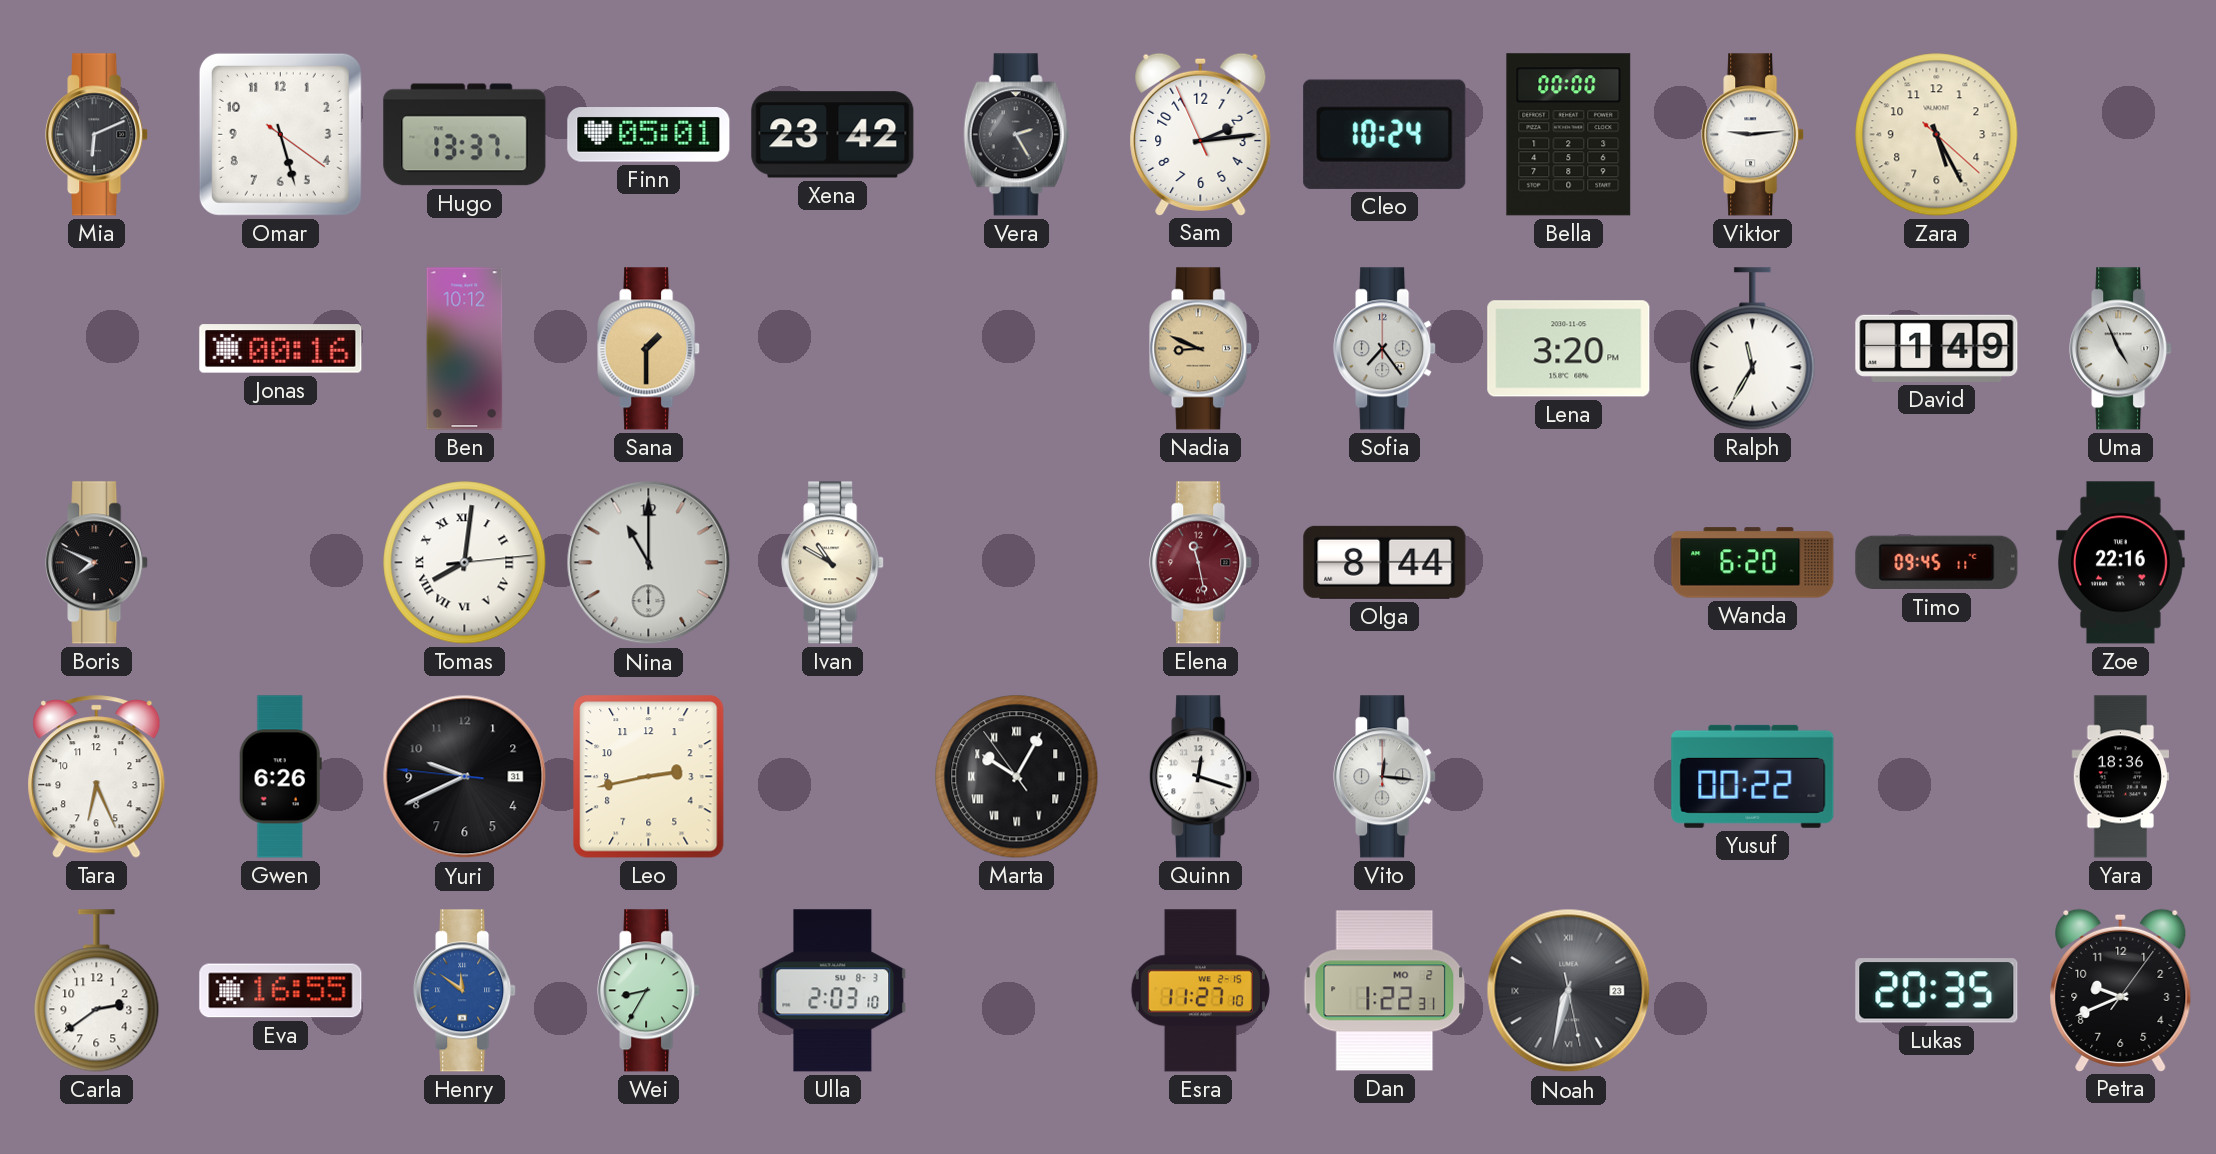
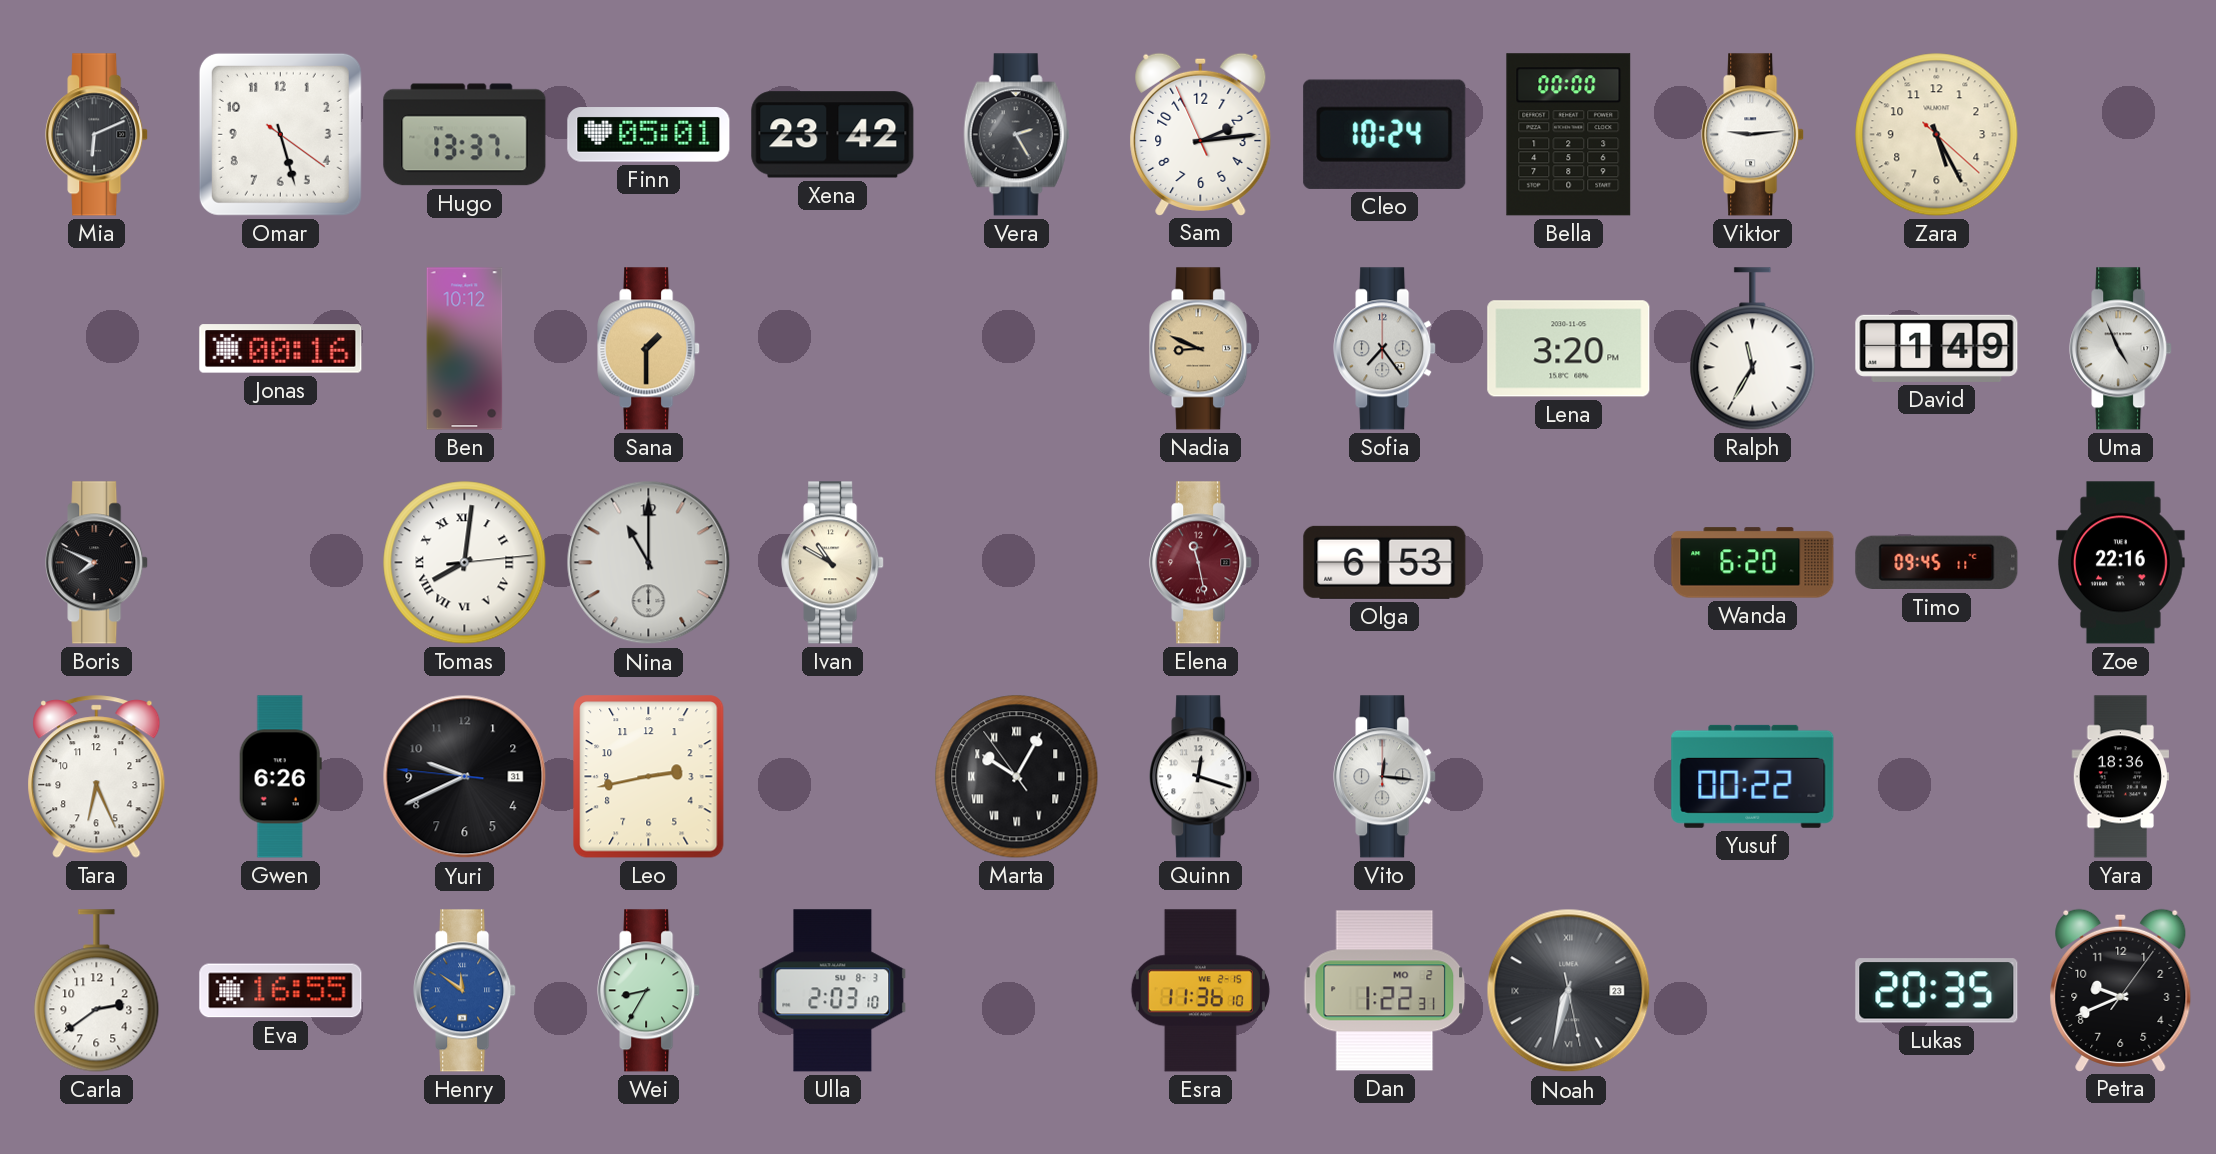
Olga: 8:44 -> 6:53
Esra: 11:27 -> 11:36
